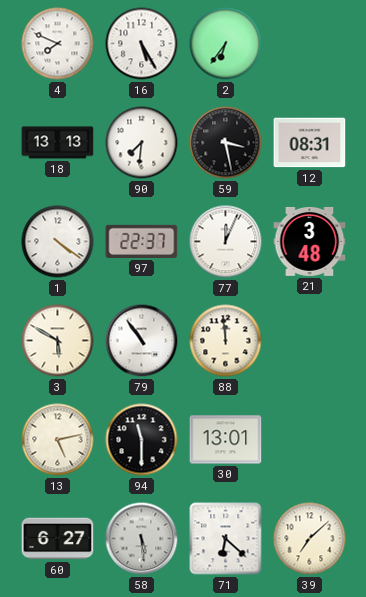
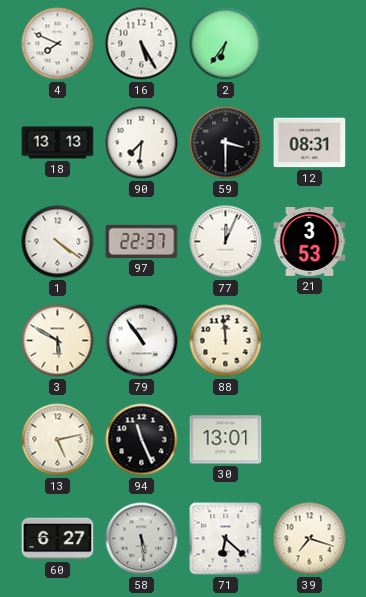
59: 3:28 -> 3:30
21: 3:48 -> 3:53
94: 11:30 -> 11:26
39: 7:08 -> 7:18
